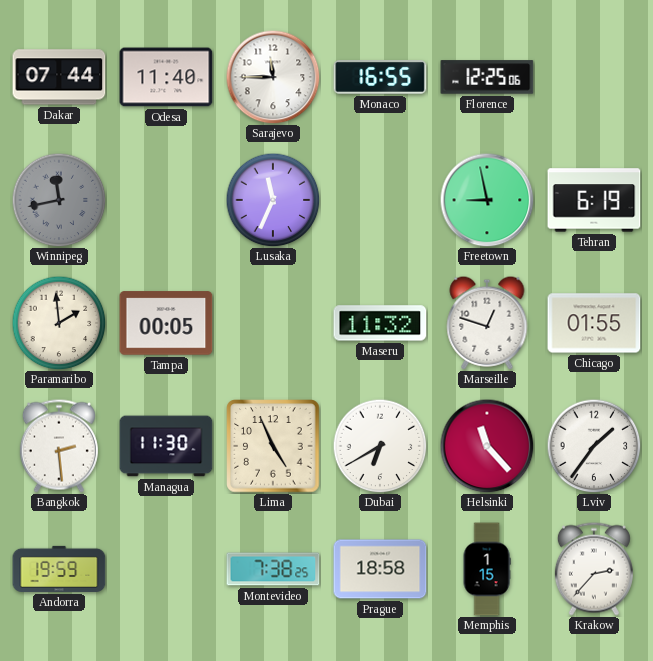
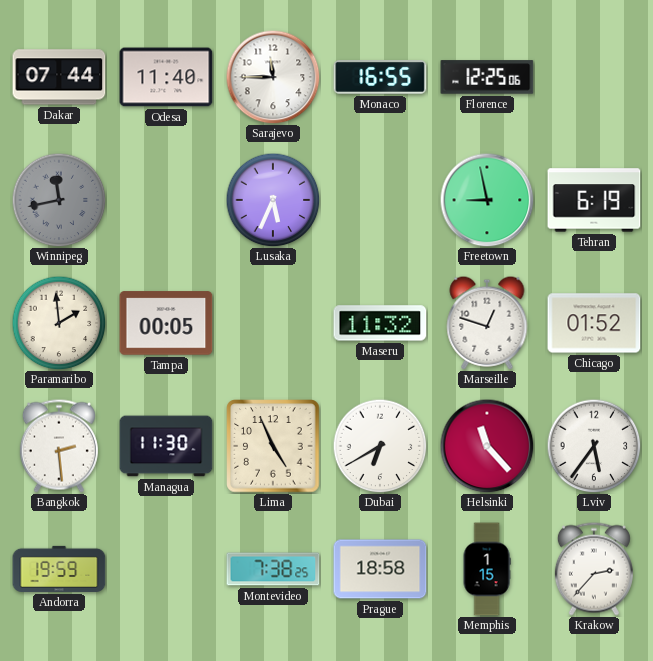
Lusaka: 11:34 -> 5:34
Chicago: 01:55 -> 01:52
Lviv: 1:36 -> 5:36
